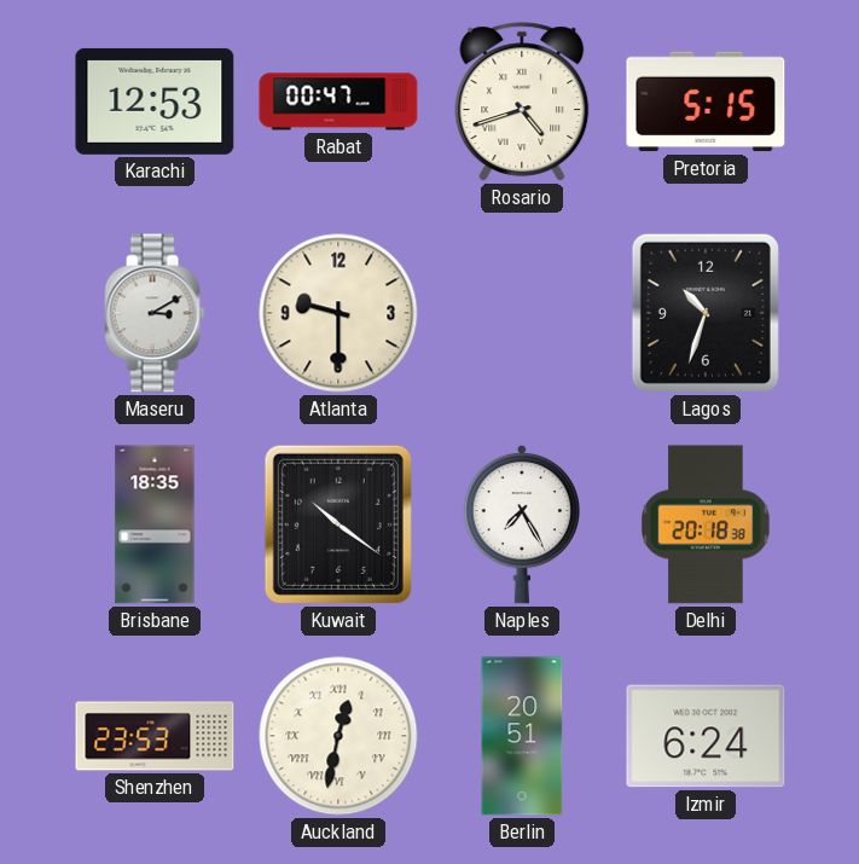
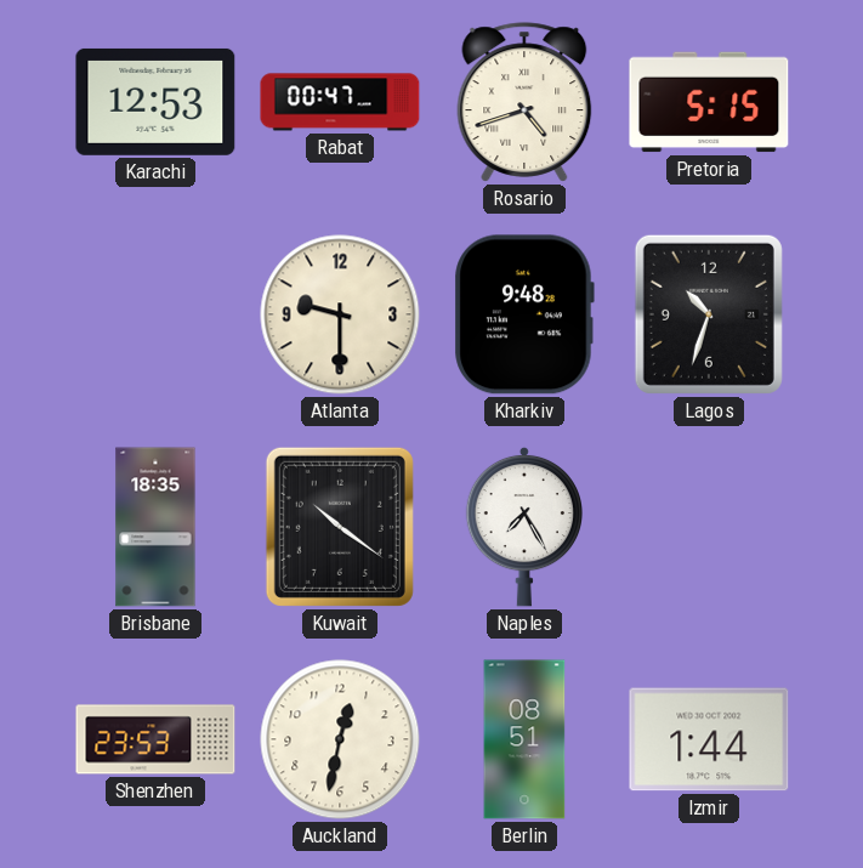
Maseru: 3:10 -> none
Kharkiv: none -> 9:48
Delhi: 20:18 -> none
Auckland numerals: Roman -> Arabic
Berlin: 20:51 -> 08:51
Izmir: 6:24 -> 1:44
